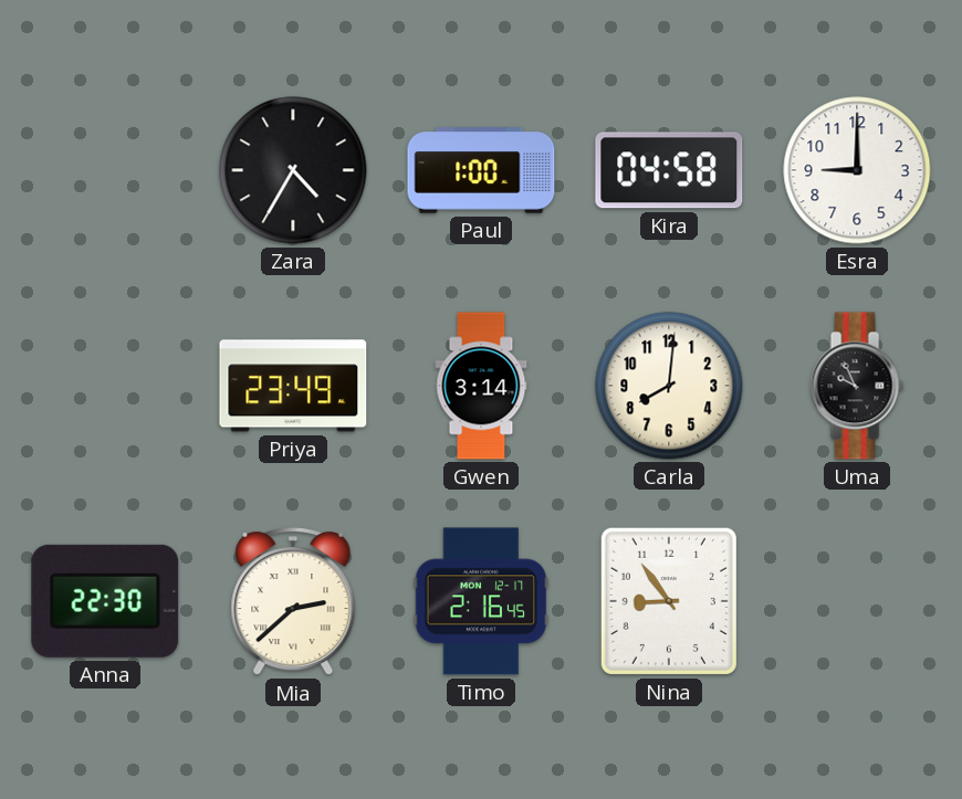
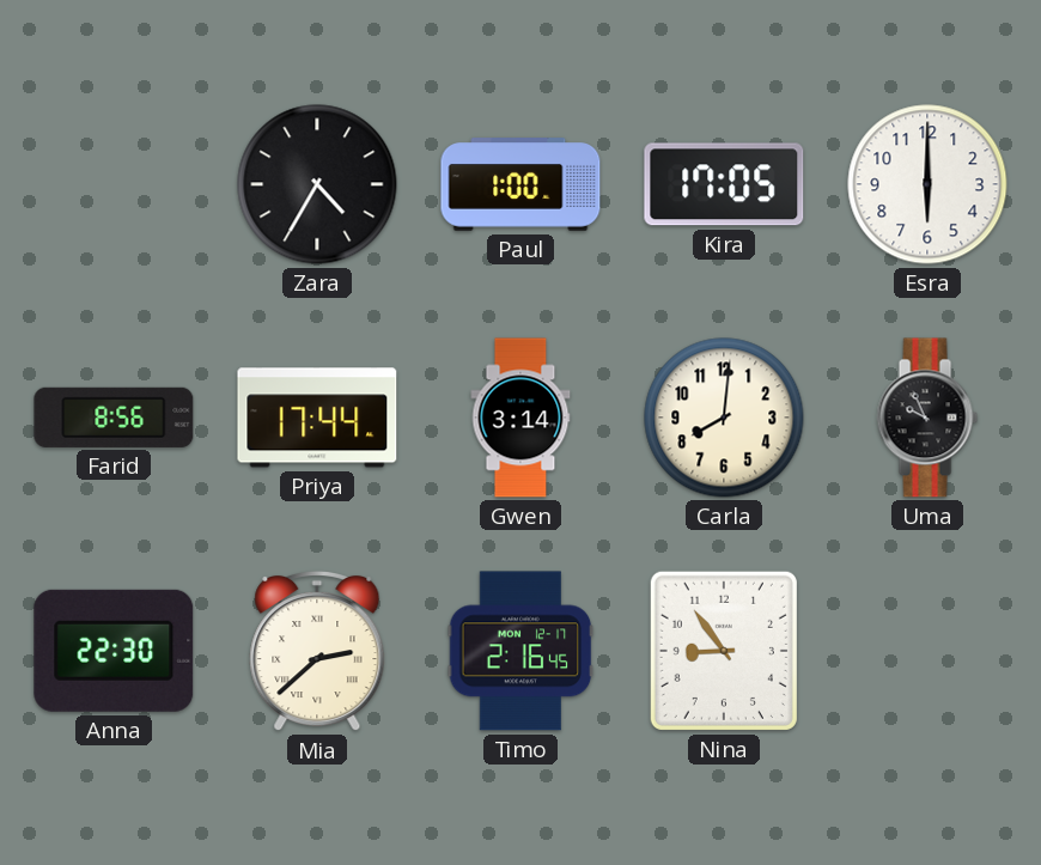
Kira: 04:58 -> 17:05
Esra: 9:00 -> 6:00
Farid: none -> 8:56
Priya: 23:49 -> 17:44
